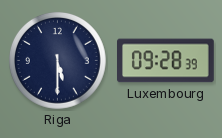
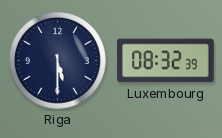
Luxembourg: 09:28 -> 08:32
